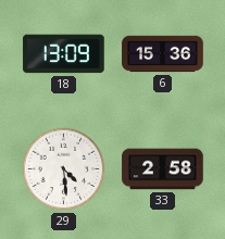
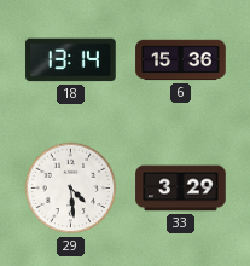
18: 13:09 -> 13:14
33: 2:58 -> 3:29
